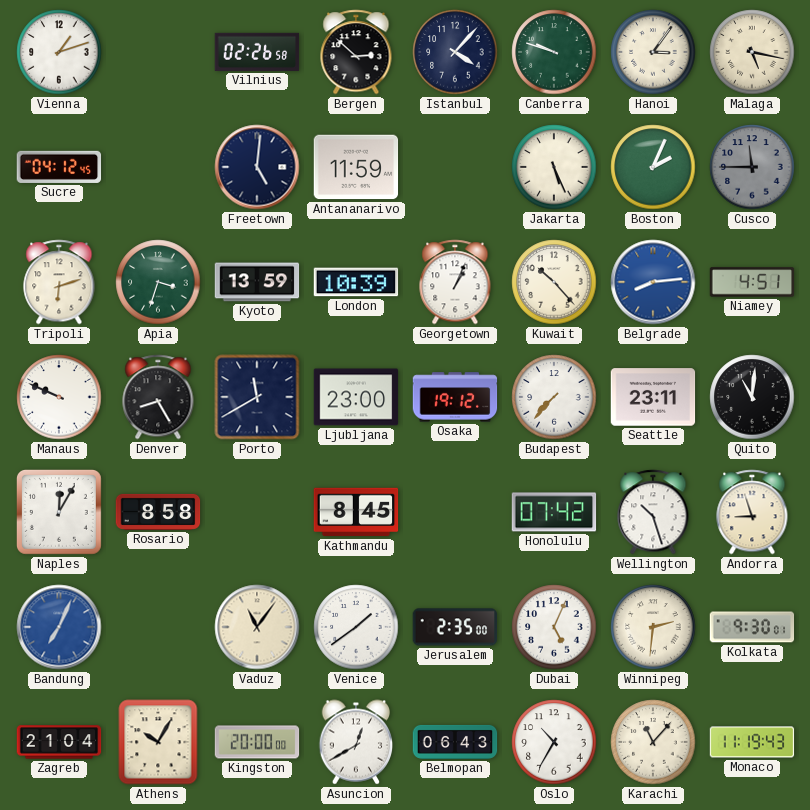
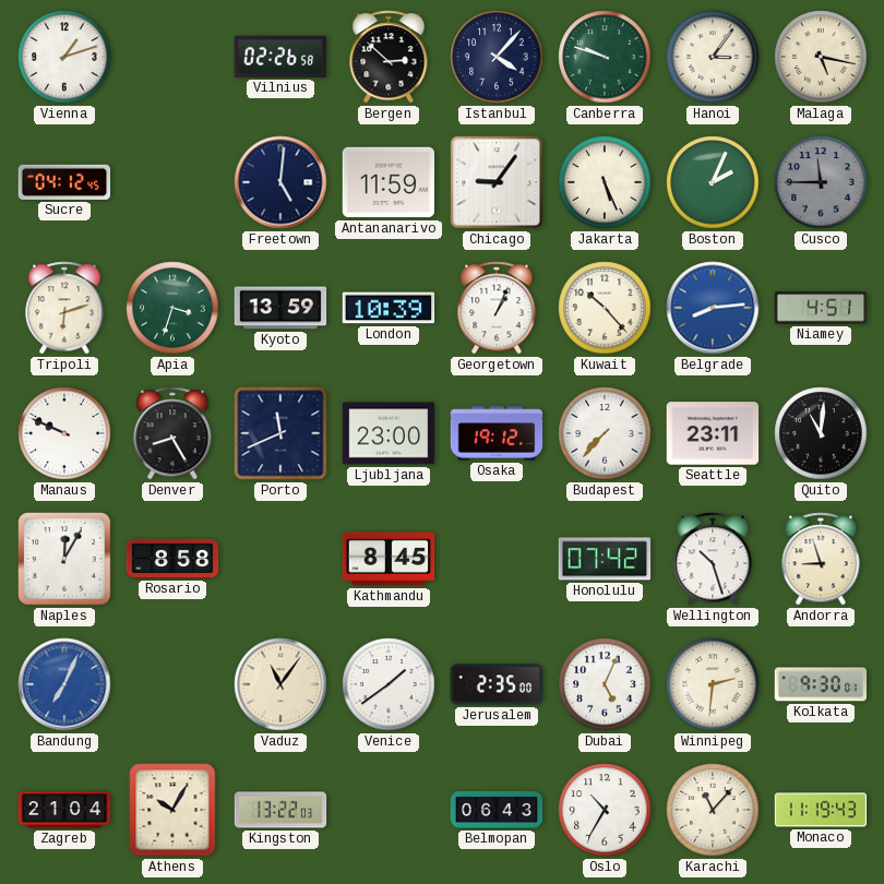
Chicago: none -> 9:06
Porto: 11:40 -> 11:41
Kingston: 20:00 -> 13:22
Asuncion: 12:40 -> none
